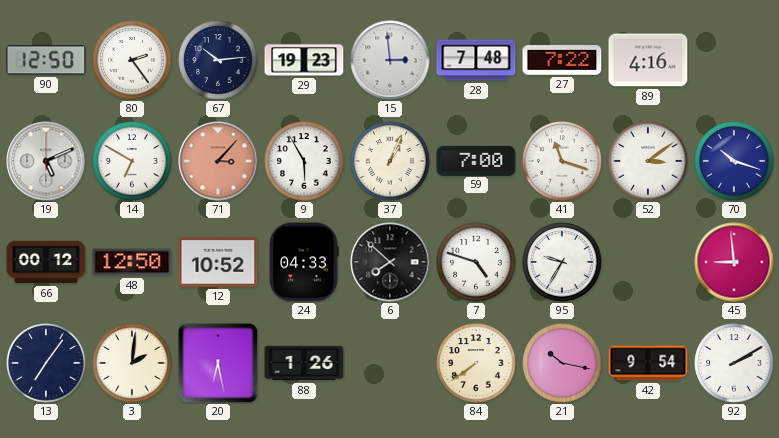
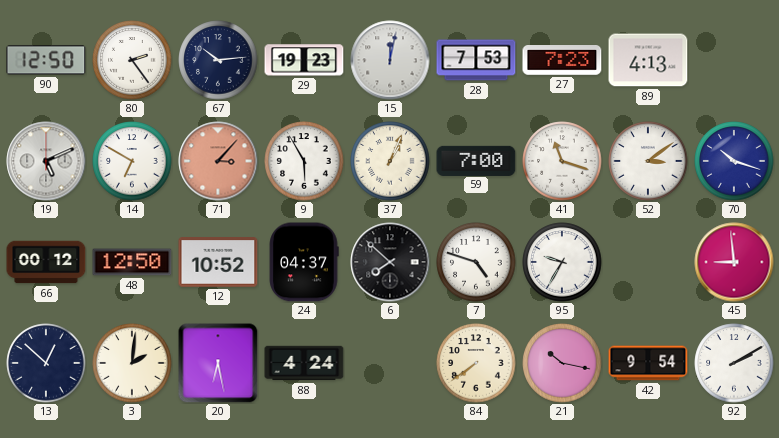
15: 2:59 -> 12:02
28: 7:48 -> 7:53
27: 7:22 -> 7:23
89: 4:16 -> 4:13
24: 04:33 -> 04:37
13: 7:06 -> 12:52
88: 1:26 -> 4:24
